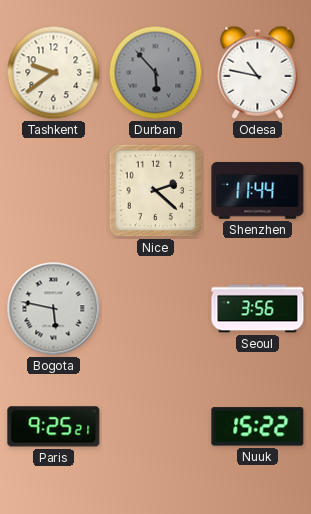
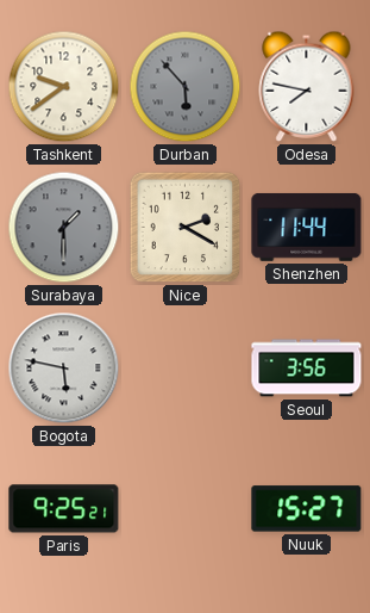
Odesa: 10:47 -> 7:47
Surabaya: none -> 1:30
Nice: 2:22 -> 2:20
Nuuk: 15:22 -> 15:27
